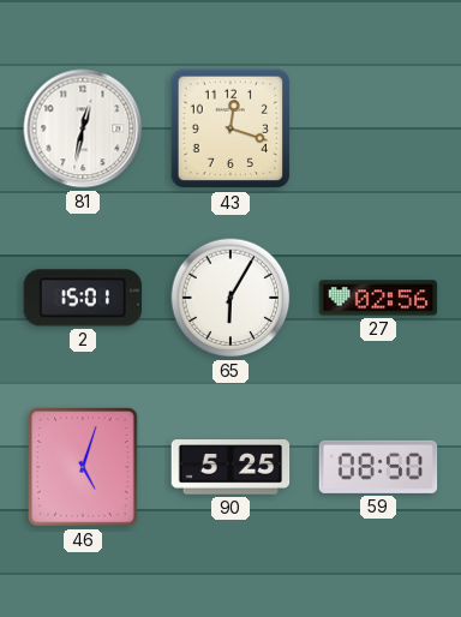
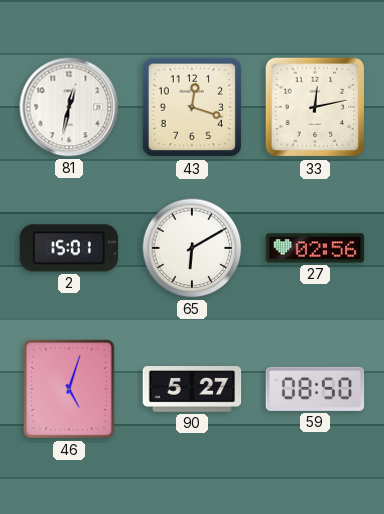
33: none -> 12:13
65: 6:05 -> 6:10
90: 5:25 -> 5:27
